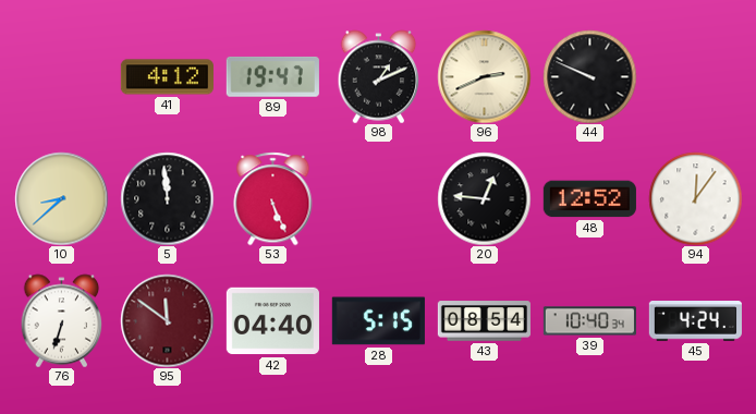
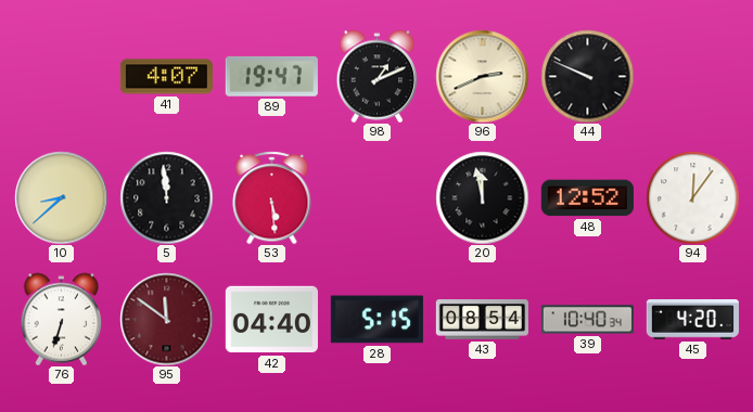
41: 4:12 -> 4:07
53: 5:26 -> 5:29
20: 12:46 -> 11:58
45: 4:24 -> 4:20
